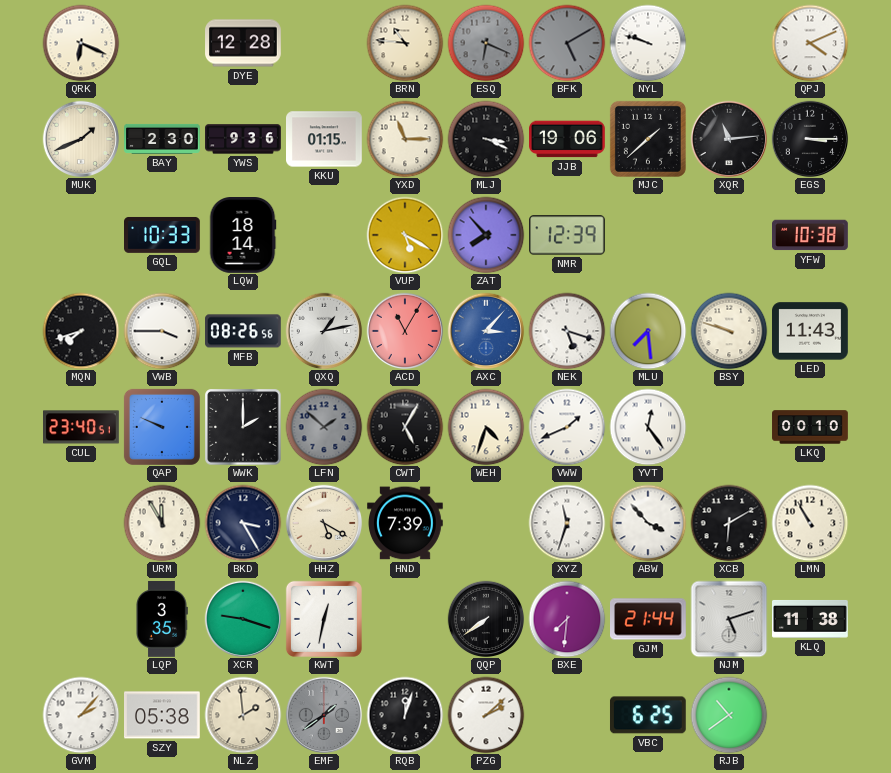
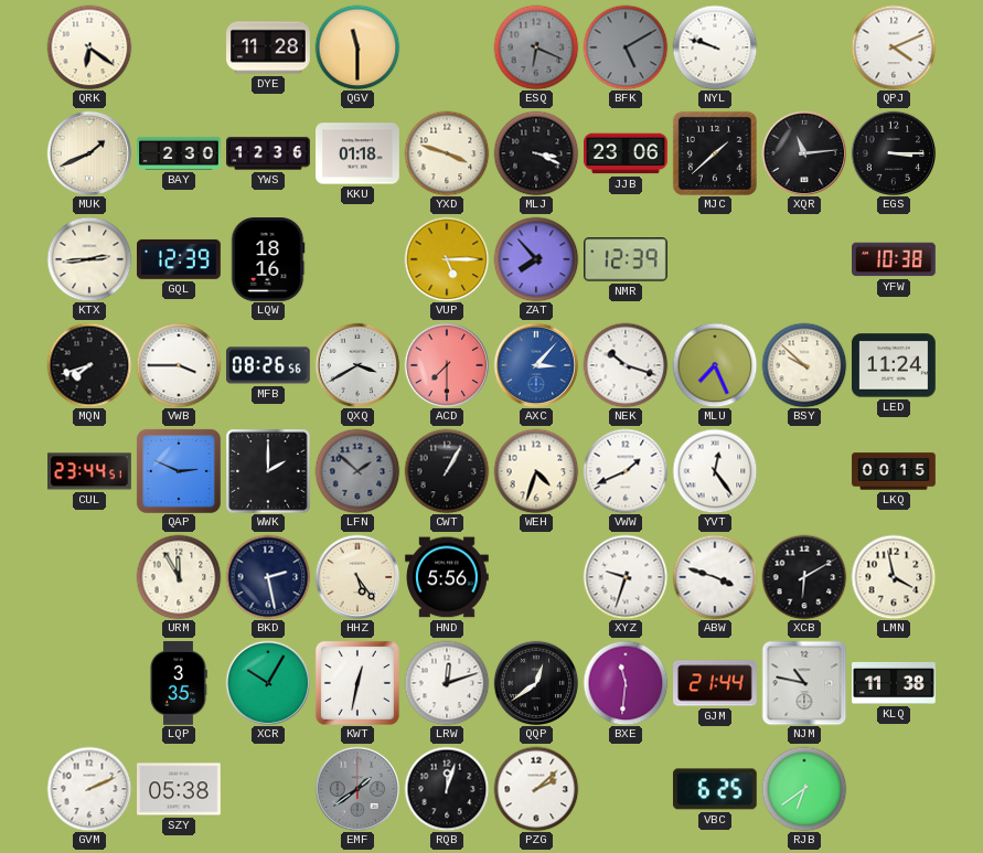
QRK: 6:19 -> 6:21
DYE: 12:28 -> 11:28
QGV: none -> 11:30
BRN: 10:46 -> none
YWS: 9:36 -> 12:36
KKU: 01:15 -> 01:18
YXD: 11:15 -> 3:48
JJB: 19:06 -> 23:06
KTX: none -> 2:44
GQL: 10:33 -> 12:39
LQW: 18:14 -> 18:16
VUP: 5:20 -> 5:15
QXQ: 1:13 -> 3:40
ACD: 11:05 -> 7:30
NEK: 5:18 -> 10:18
MLU: 7:29 -> 7:26
BSY: 9:48 -> 9:52
LED: 11:43 -> 11:24
CUL: 23:40 -> 23:44
QAP: 9:49 -> 2:49
CWT: 5:05 -> 1:05
LKQ: 00:10 -> 00:15
BKD: 3:25 -> 2:28
HHZ: 5:20 -> 5:24
HND: 7:39 -> 5:56
XYZ: 11:33 -> 9:33
ABW: 3:53 -> 3:48
LMN: 10:55 -> 3:58
XCR: 9:18 -> 10:05
LRW: none -> 12:12
QQP: 7:39 -> 12:39
BXE: 7:31 -> 11:31
NJM: 5:12 -> 10:47
GVM: 2:07 -> 2:11
NLZ: 1:59 -> none
RJB: 10:39 -> 6:39
